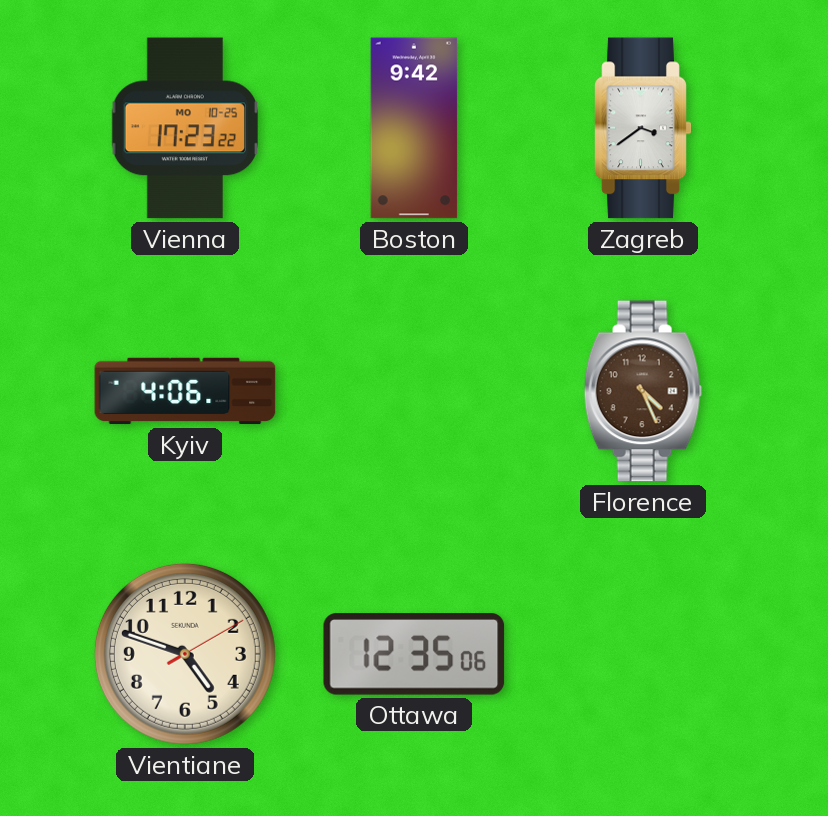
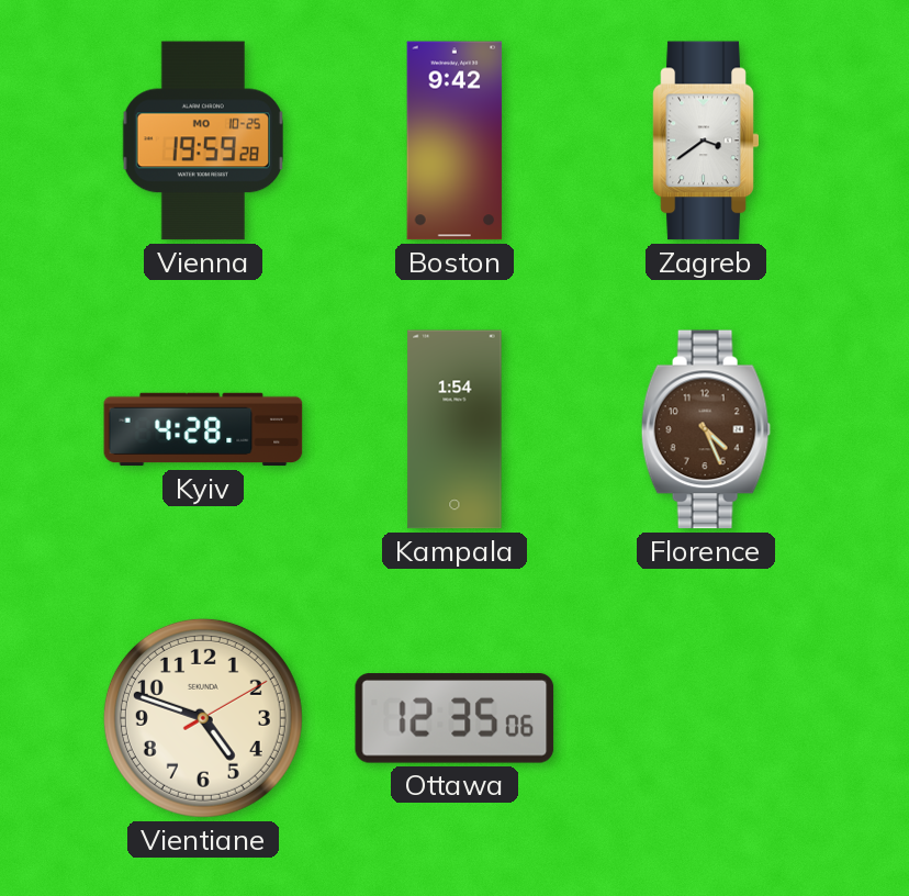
Vienna: 17:23 -> 19:59
Kyiv: 4:06 -> 4:28
Kampala: none -> 1:54
